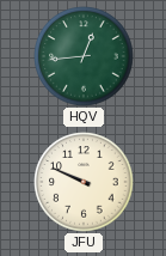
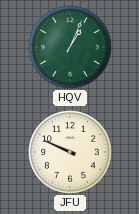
HQV: 12:44 -> 1:04
